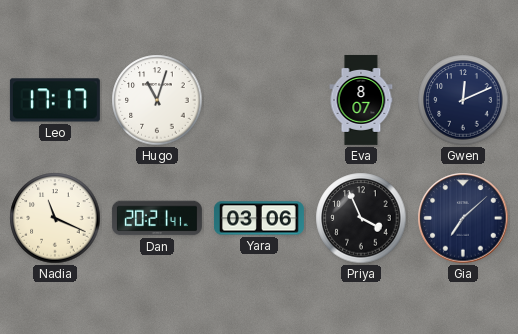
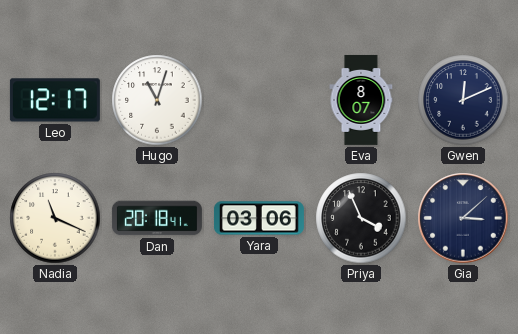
Leo: 17:17 -> 12:17
Dan: 20:21 -> 20:18
Gia: 7:08 -> 3:08
